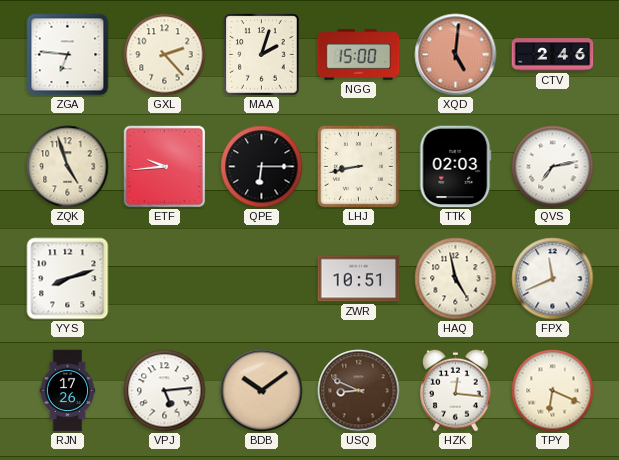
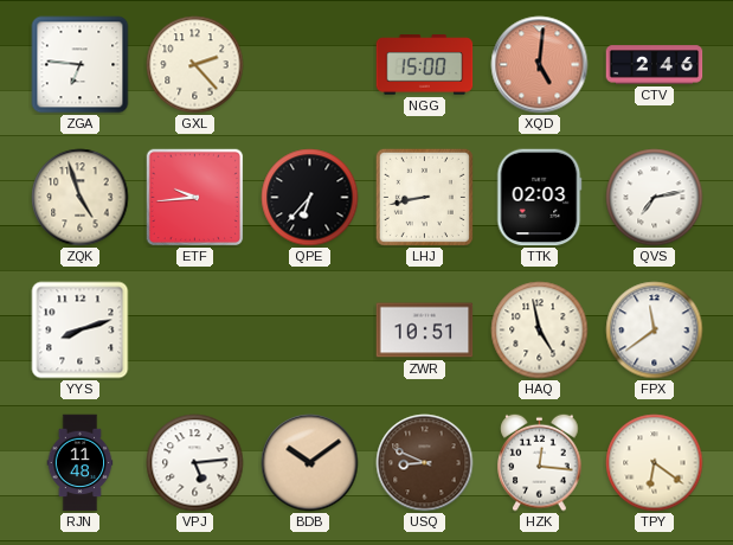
MAA: 2:03 -> none
QPE: 6:15 -> 6:37
FPX: 11:41 -> 11:39
RJN: 17:26 -> 11:48
TPY: 6:19 -> 6:21
